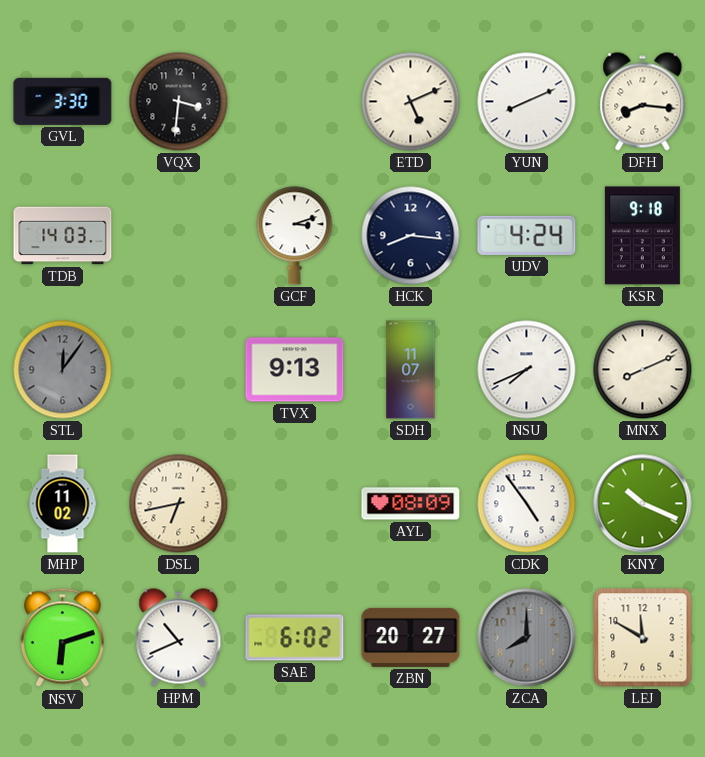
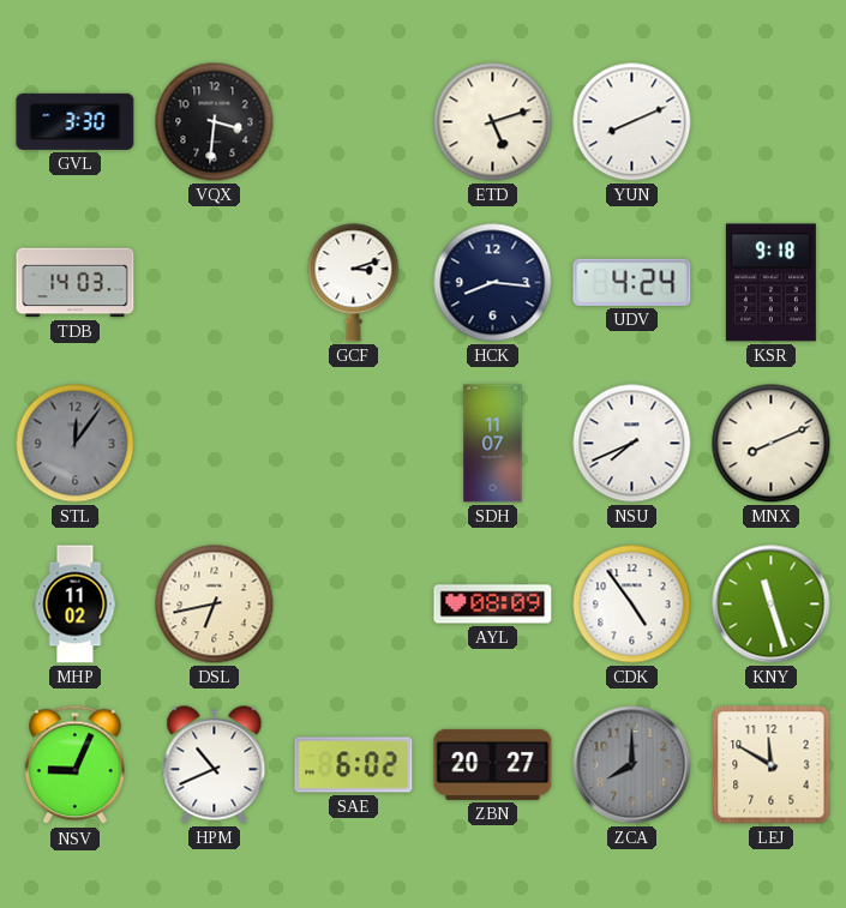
ETD: 5:11 -> 5:12
DFH: 8:16 -> none
TVX: 9:13 -> none
KNY: 10:19 -> 11:27
NSV: 6:12 -> 9:04
